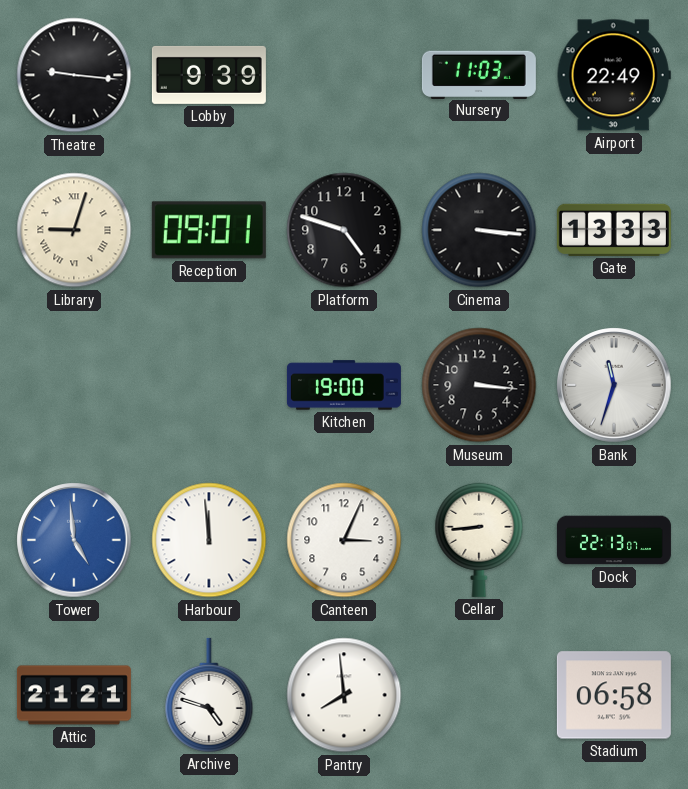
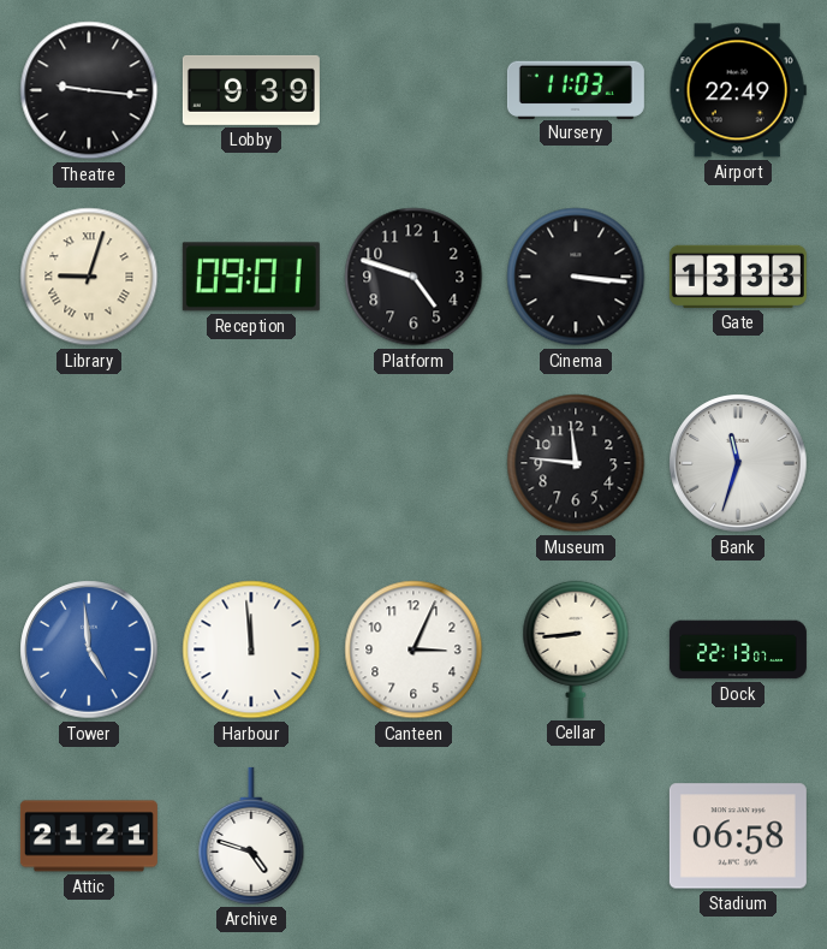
Kitchen: 19:00 -> none
Museum: 3:16 -> 11:46
Pantry: 7:59 -> none
